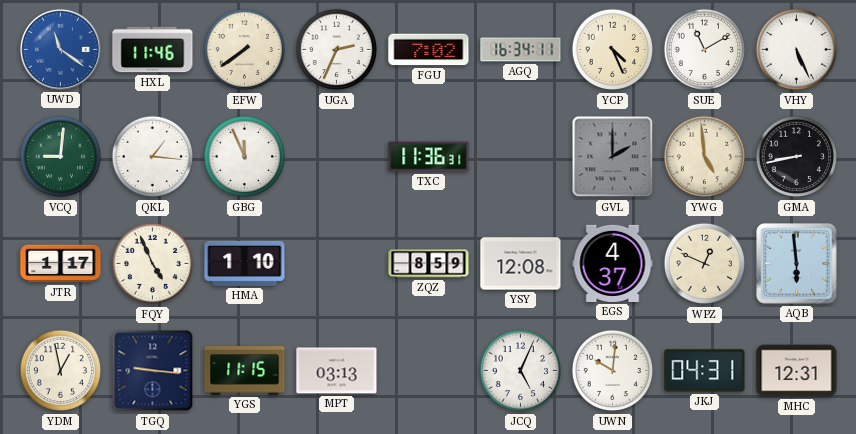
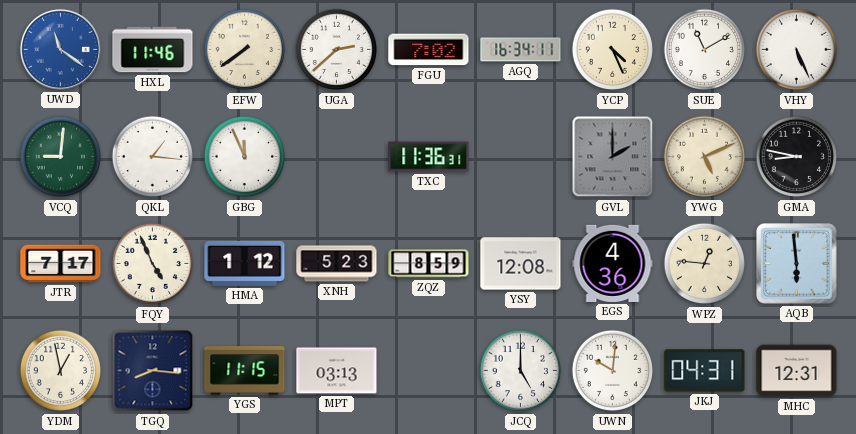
UGA: 2:34 -> 2:38
YWG: 4:59 -> 5:11
GMA: 8:43 -> 8:47
JTR: 1:17 -> 7:17
HMA: 1:10 -> 1:12
XNH: none -> 5:23
EGS: 4:37 -> 4:36
WPZ: 12:49 -> 12:46
TGQ: 9:16 -> 8:16
JCQ: 5:04 -> 5:00
